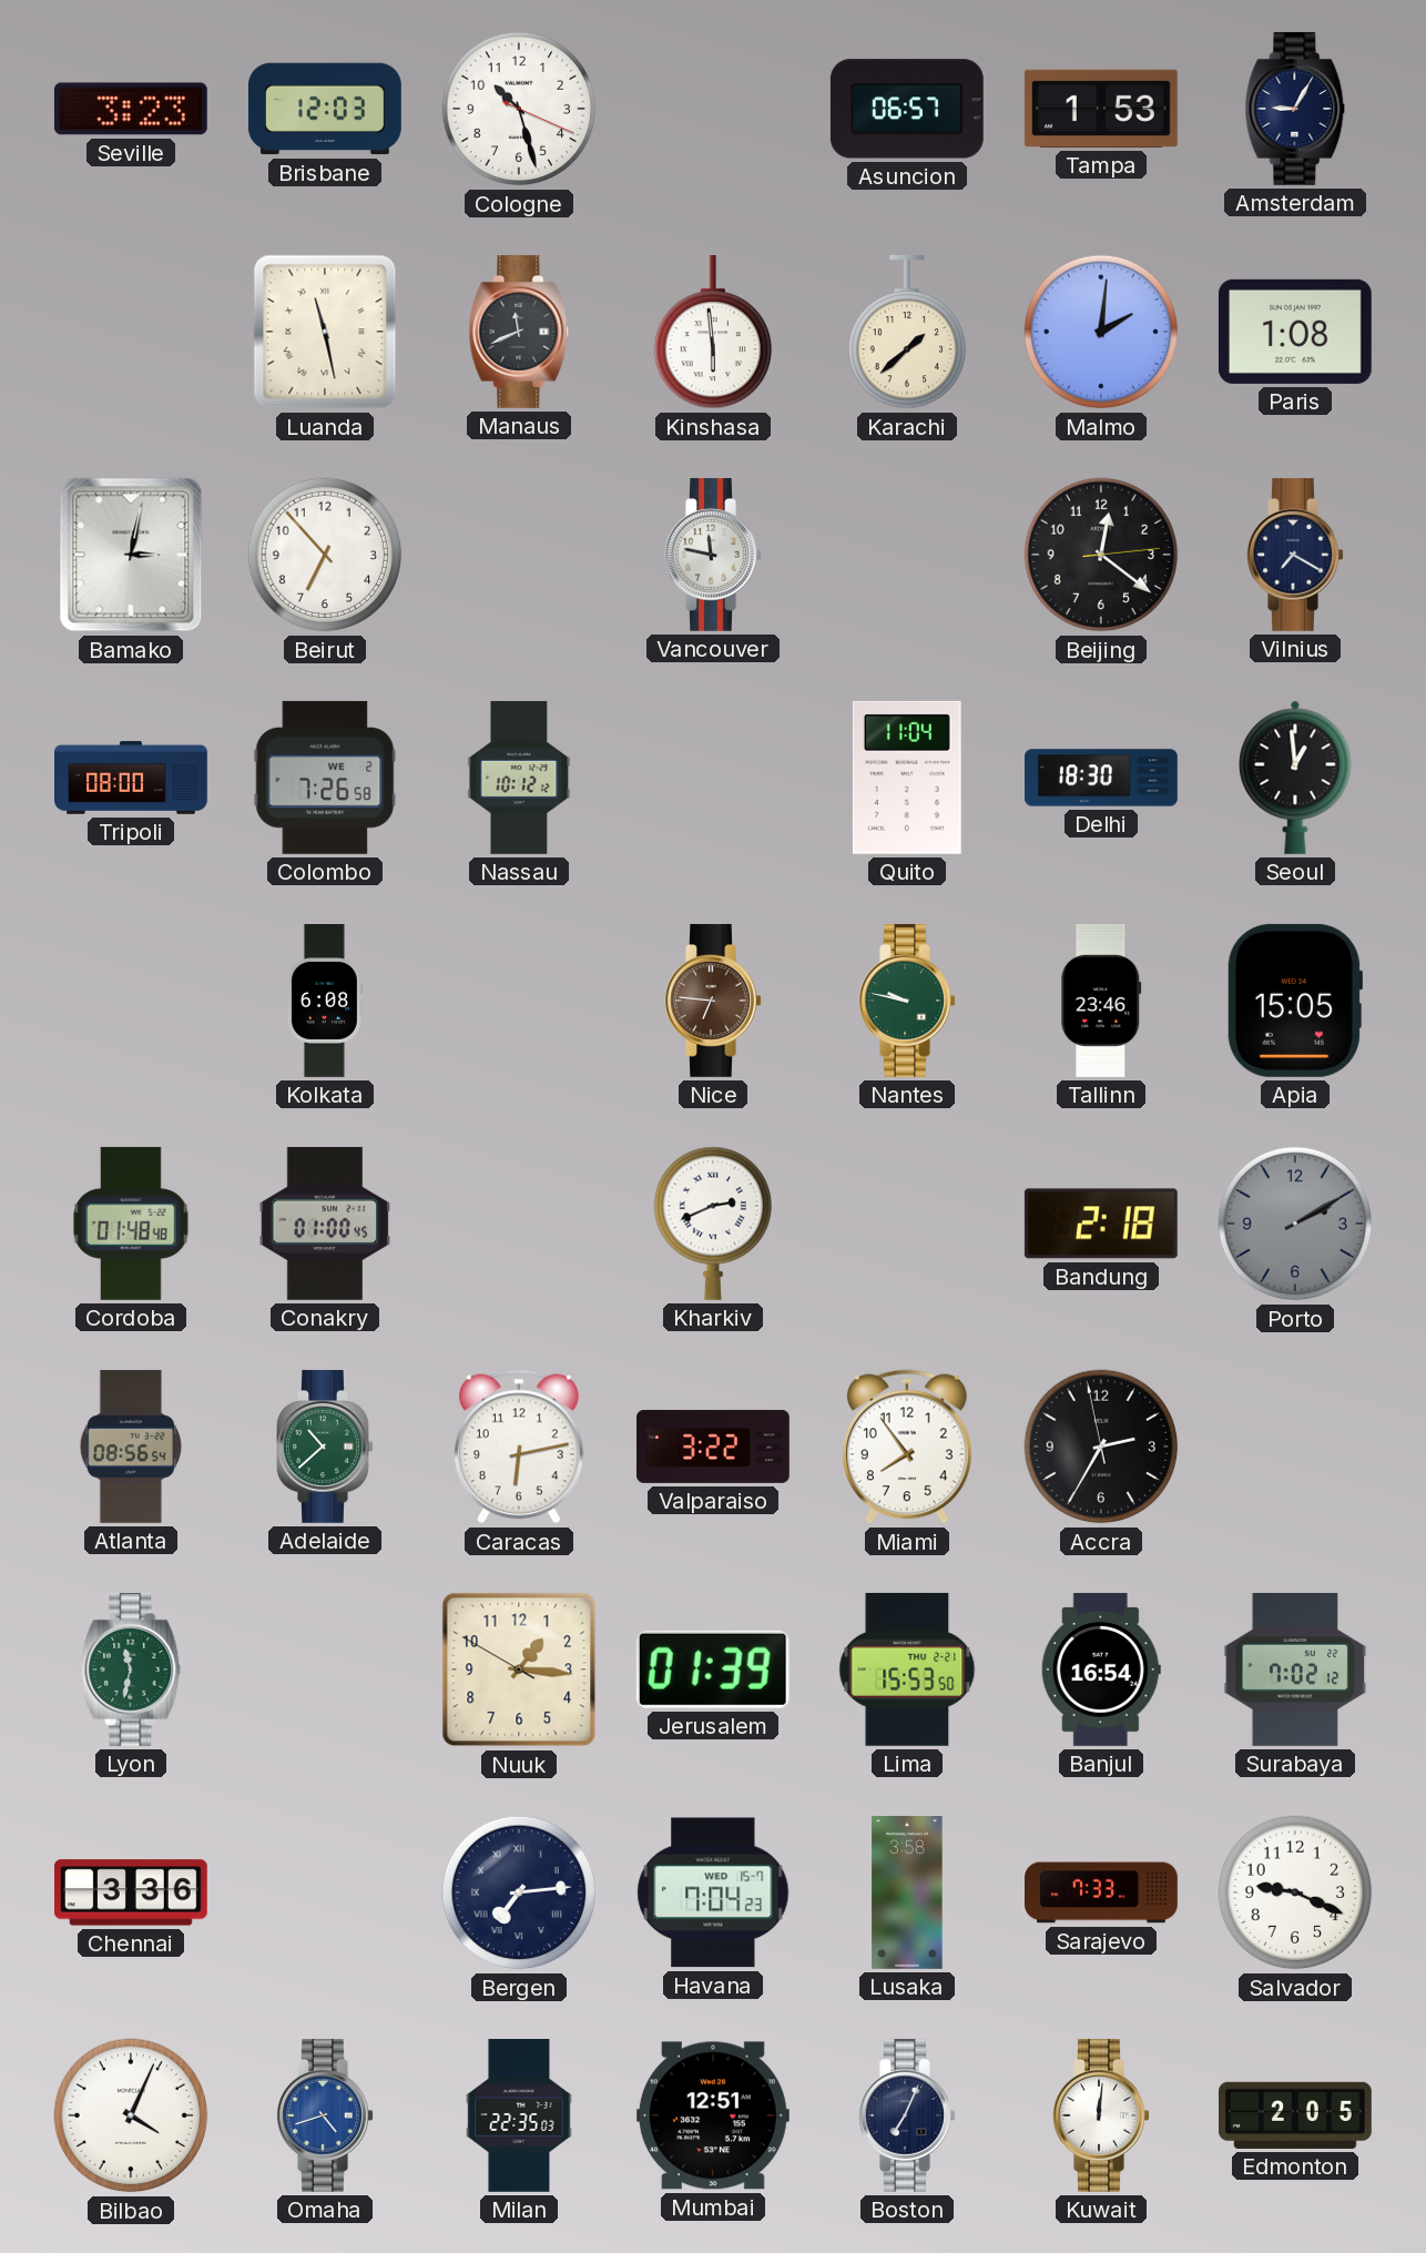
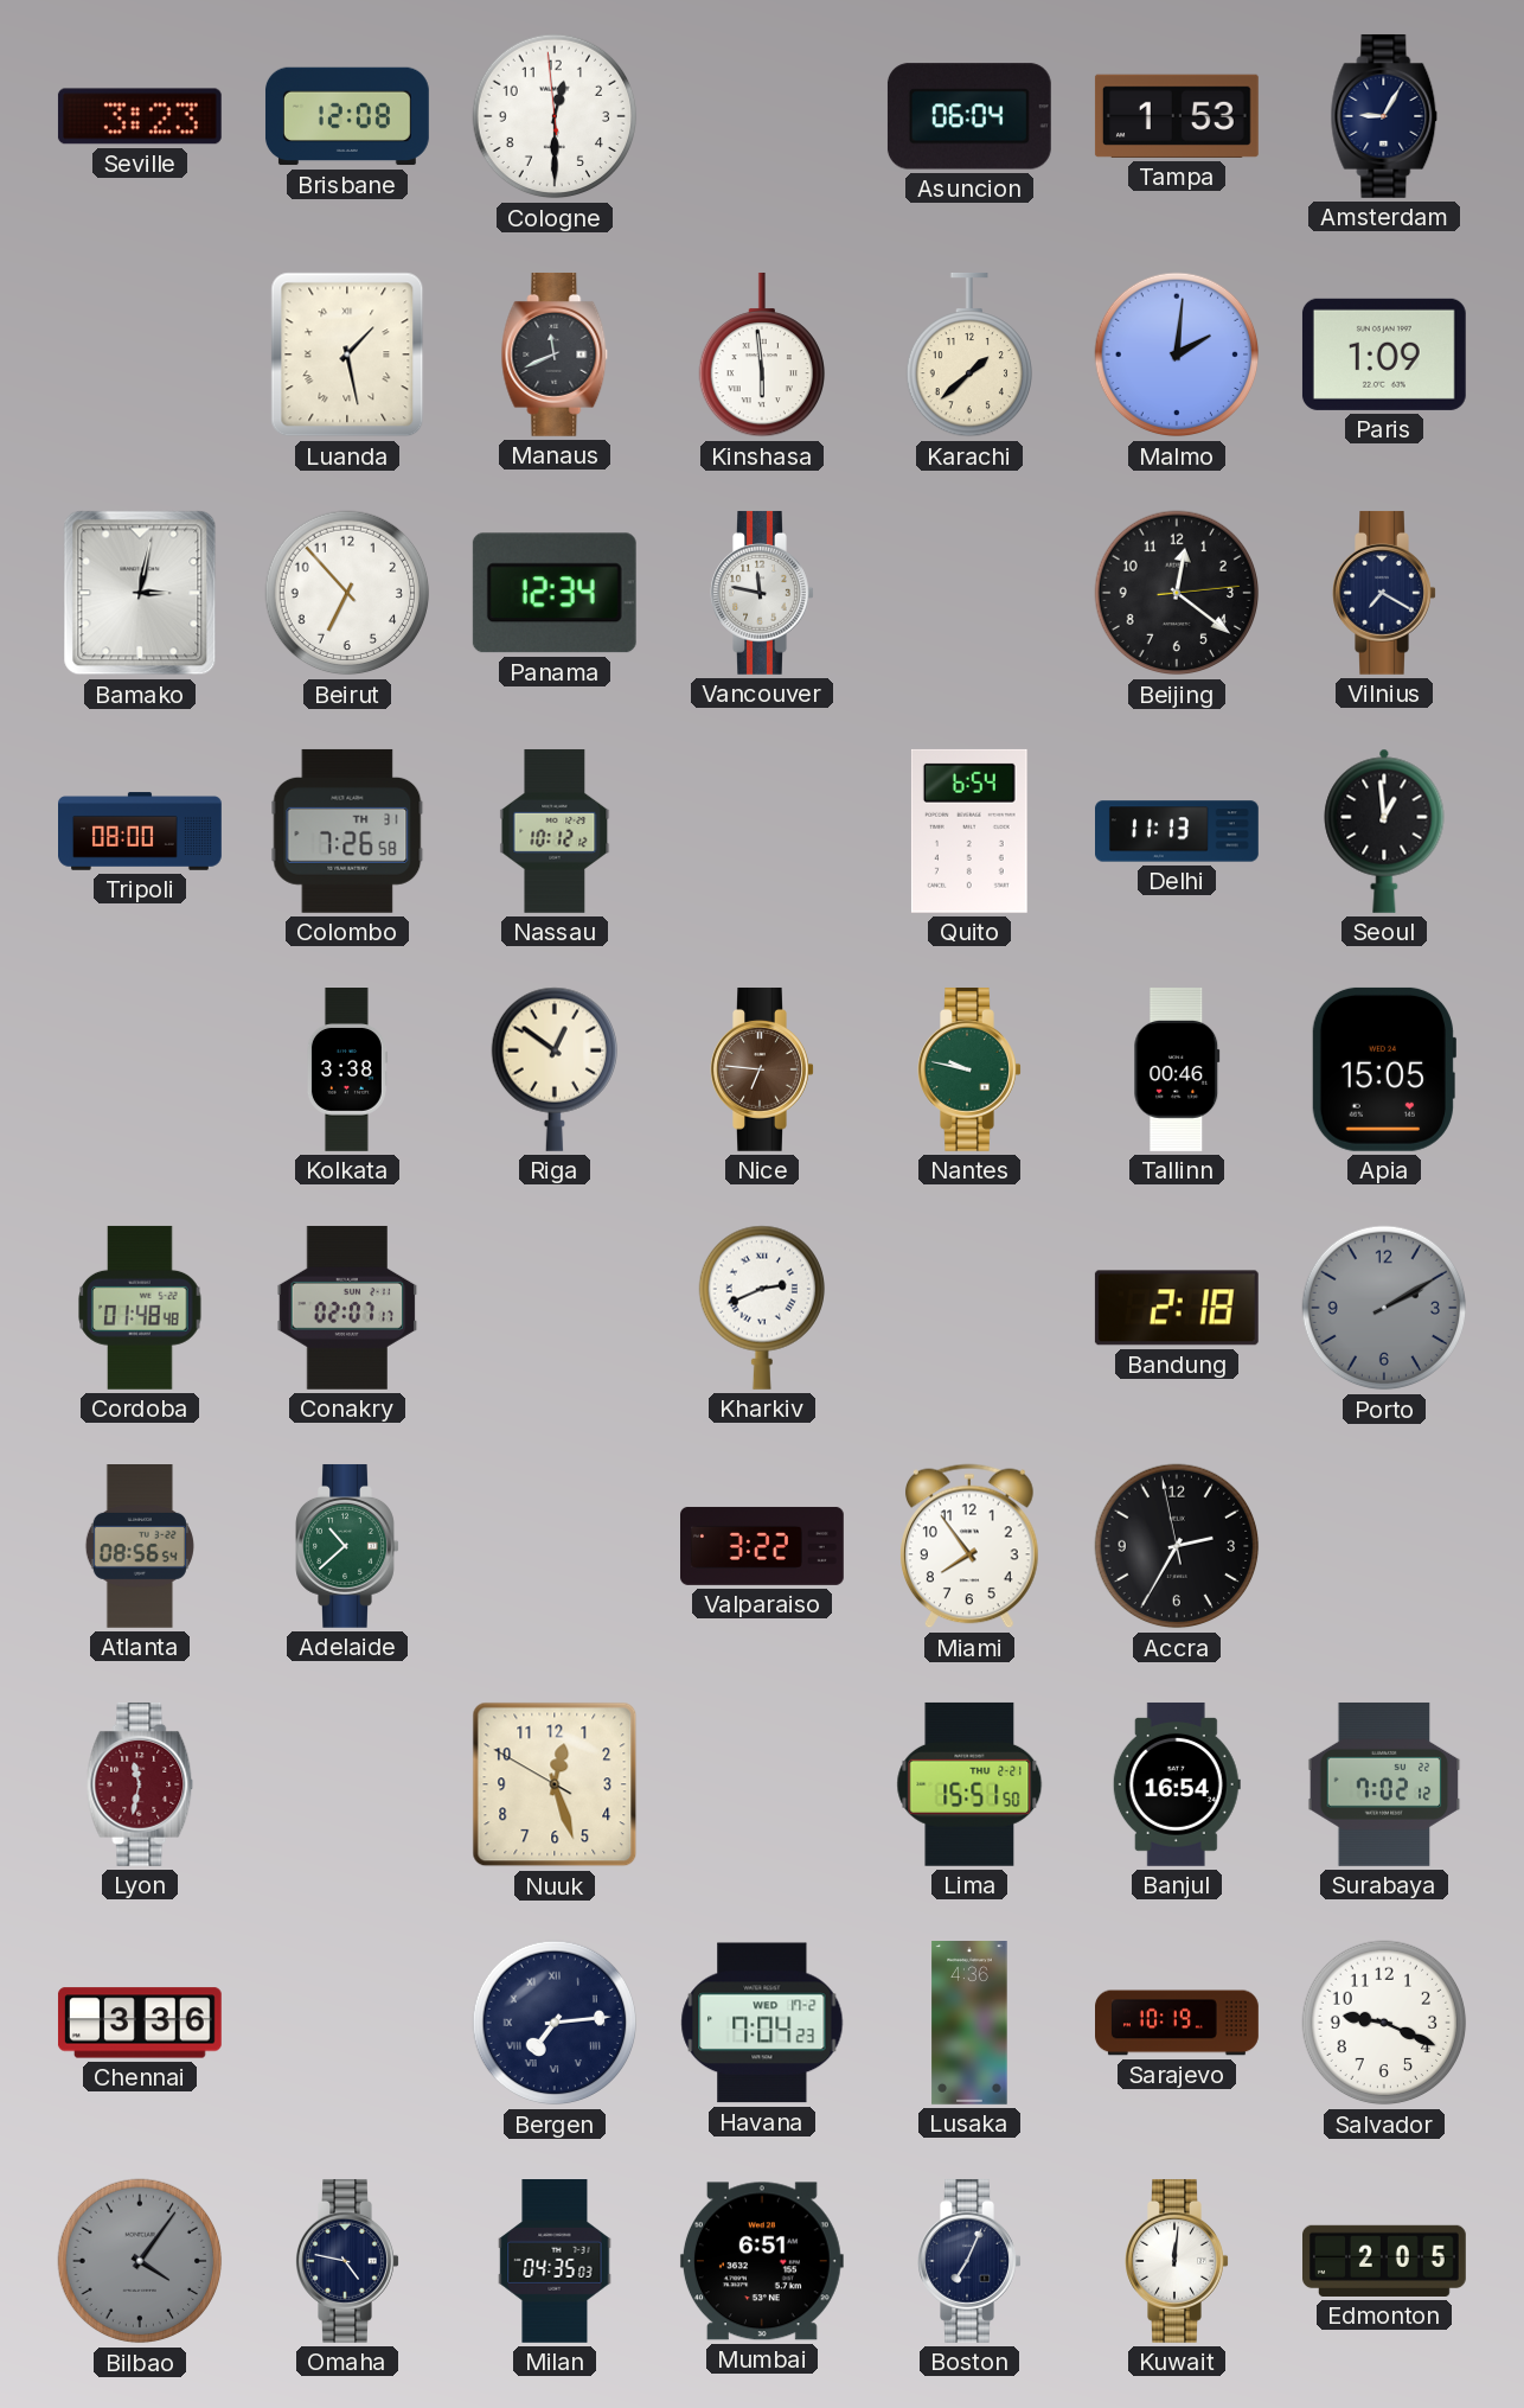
Brisbane: 12:03 -> 12:08
Cologne: 10:27 -> 12:29
Asuncion: 06:57 -> 06:04
Luanda: 11:28 -> 1:28
Paris: 1:08 -> 1:09
Panama: none -> 12:34
Colombo date: WE 2 -> TH 31
Quito: 11:04 -> 6:54
Delhi: 18:30 -> 11:13
Kolkata: 6:08 -> 3:38
Riga: none -> 12:51
Tallinn: 23:46 -> 00:46
Conakry: 01:00 -> 02:07
Caracas: 6:13 -> none
Lyon dial: green -> burgundy
Nuuk: 1:15 -> 12:26
Jerusalem: 01:39 -> none
Lima: 15:53 -> 15:51
Havana date: WED 15-7 -> WED 17-2
Lusaka: 3:58 -> 4:36
Sarajevo: 7:33 -> 10:19
Bilbao: 4:04 -> 4:06
Bilbao dial: white -> grey
Omaha: 4:42 -> 4:47
Omaha dial: blue -> navy
Milan: 22:35 -> 04:35
Mumbai: 12:51 -> 6:51
